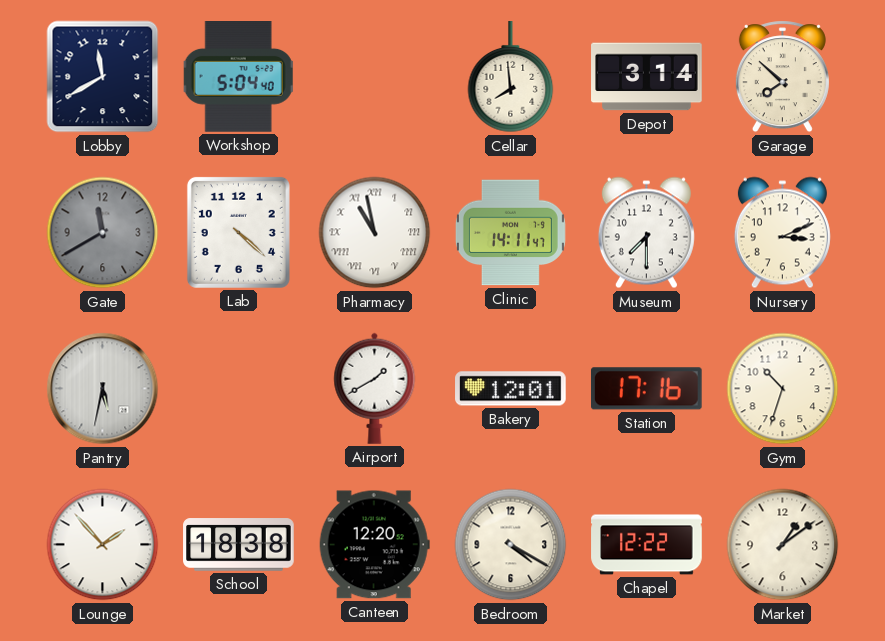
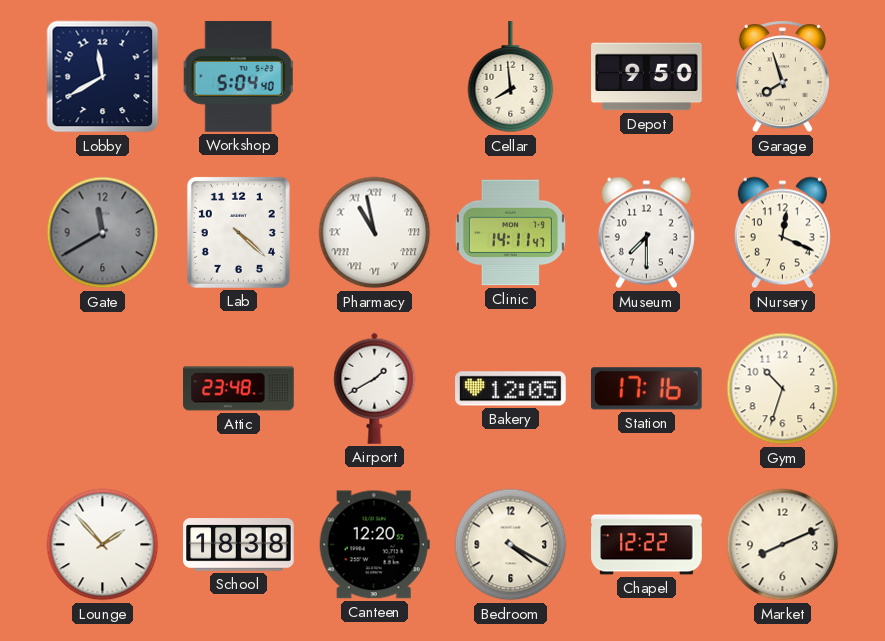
Depot: 3:14 -> 9:50
Garage: 7:52 -> 7:57
Nursery: 3:11 -> 12:19
Pantry: 5:32 -> none
Attic: none -> 23:48
Bakery: 12:01 -> 12:05
Market: 1:09 -> 8:11
